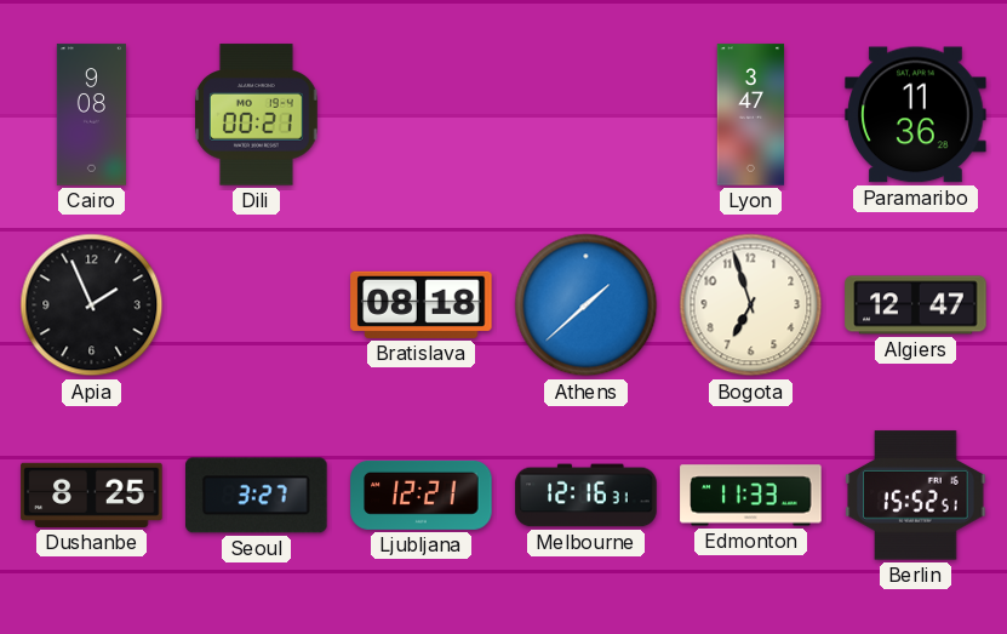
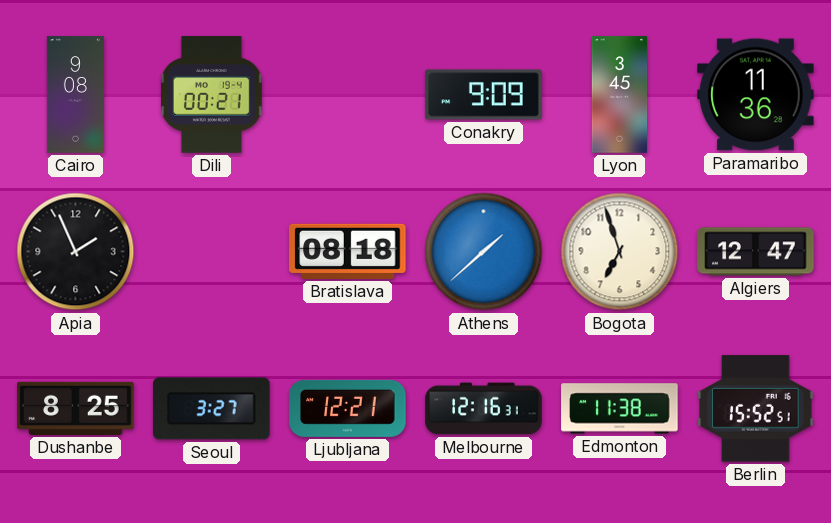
Conakry: none -> 9:09
Lyon: 3:47 -> 3:45
Edmonton: 11:33 -> 11:38
